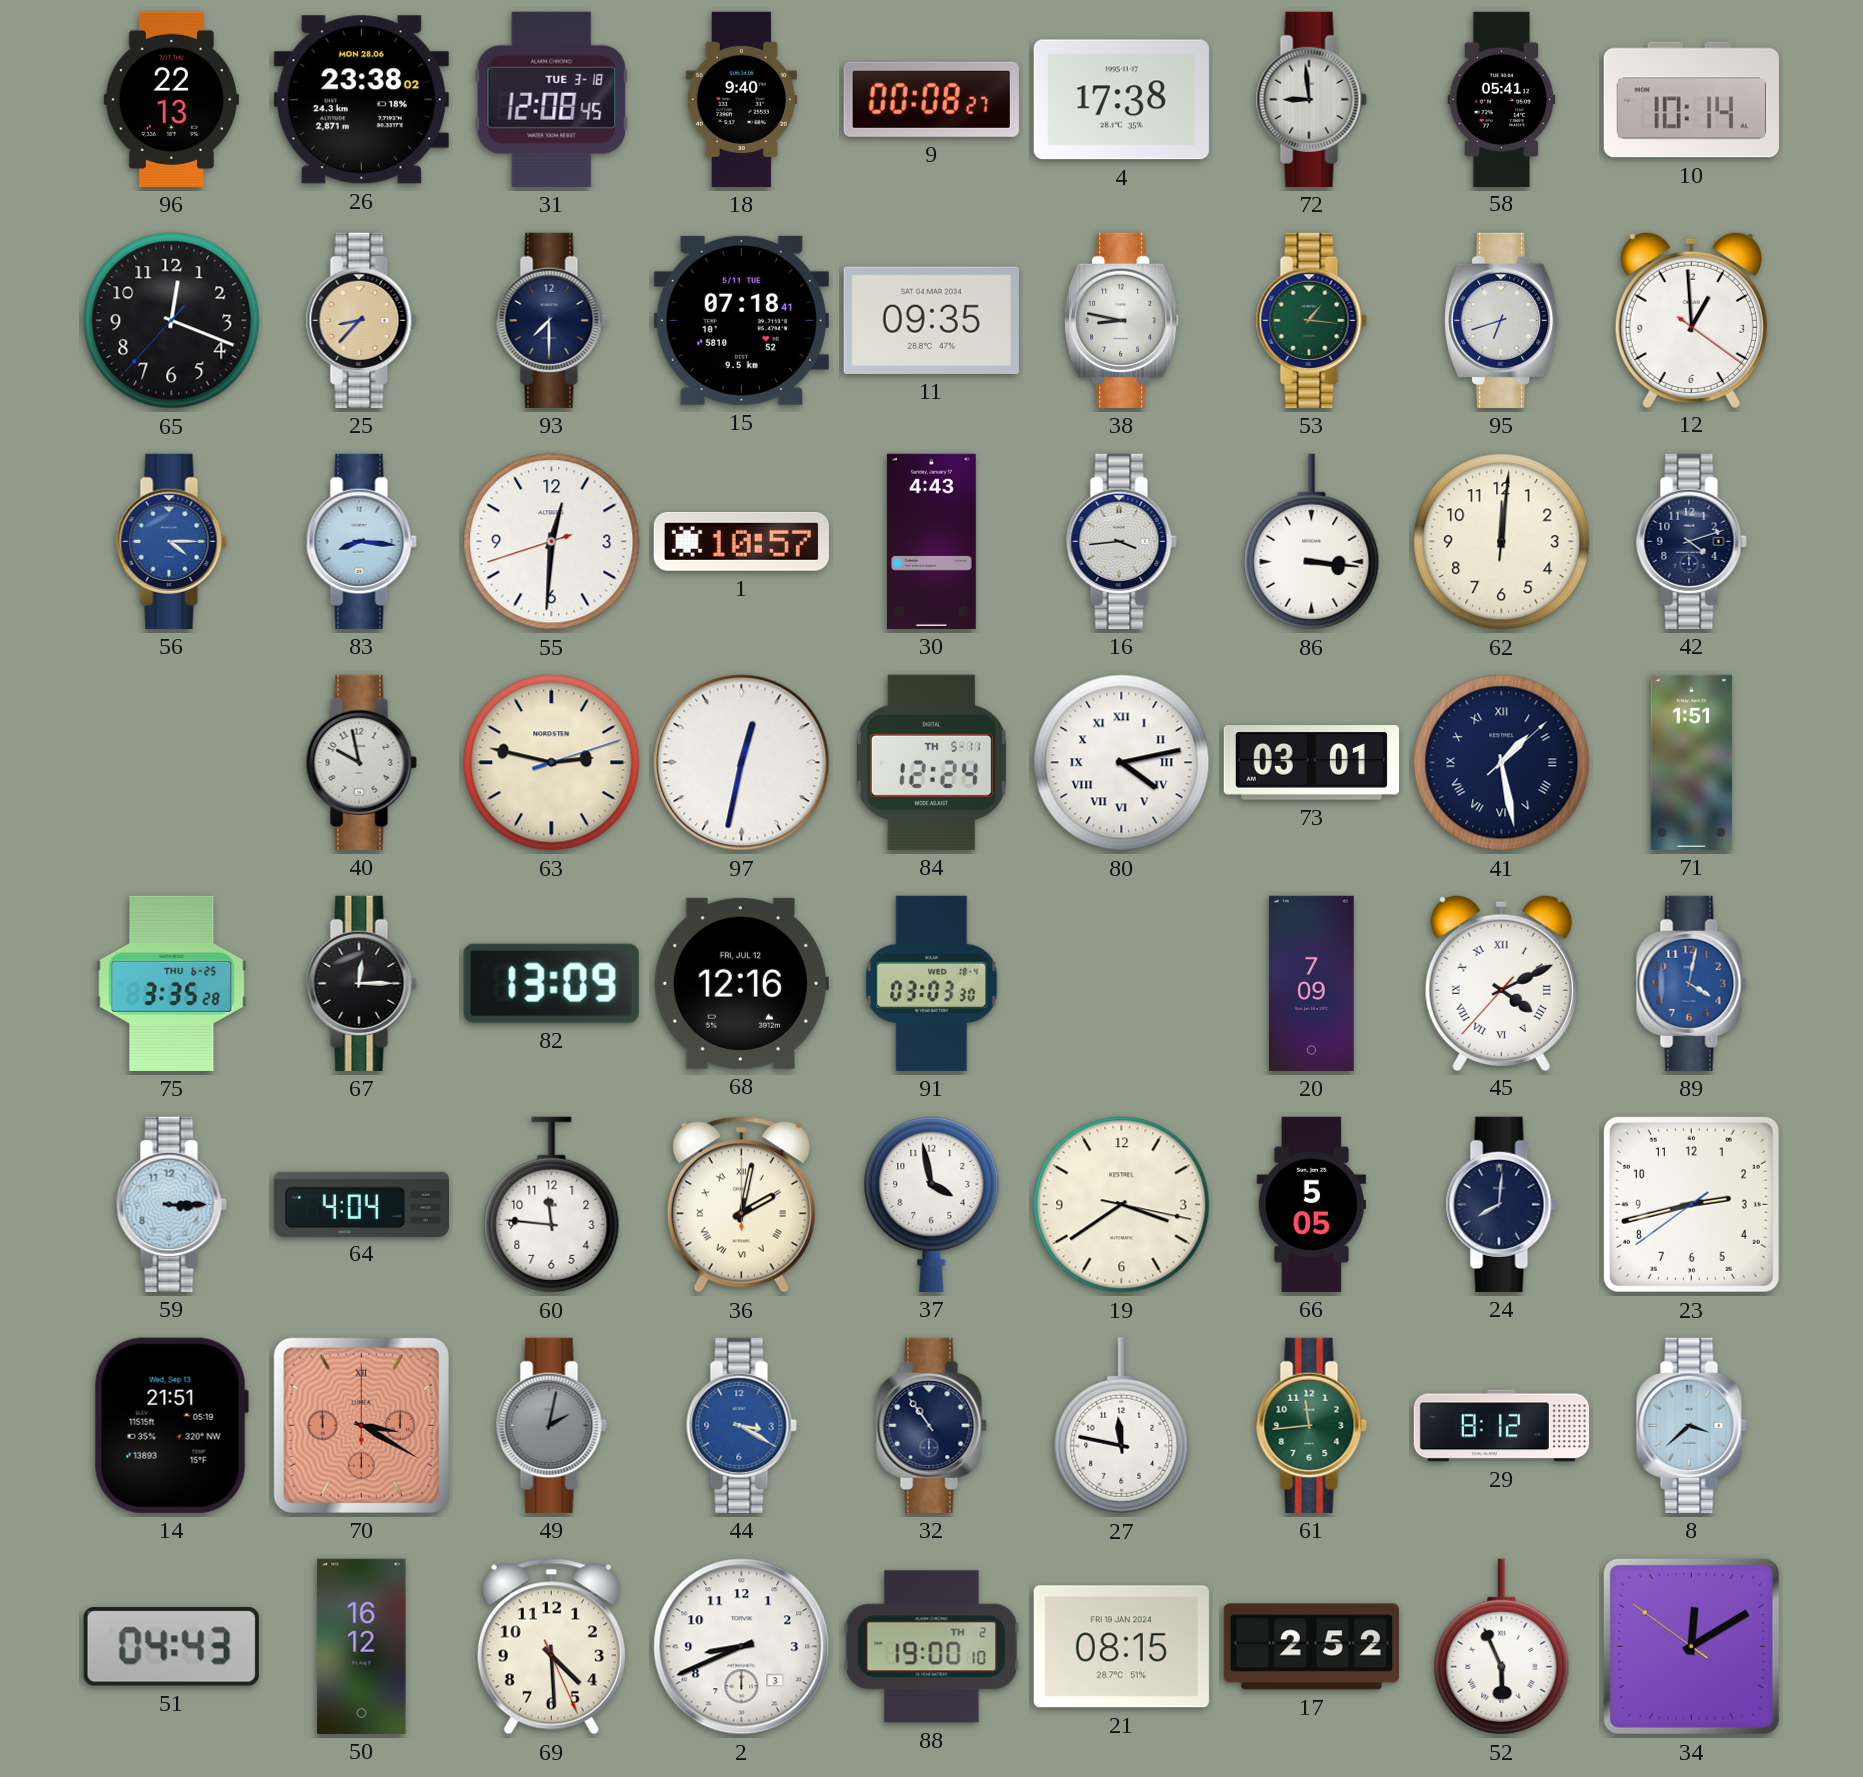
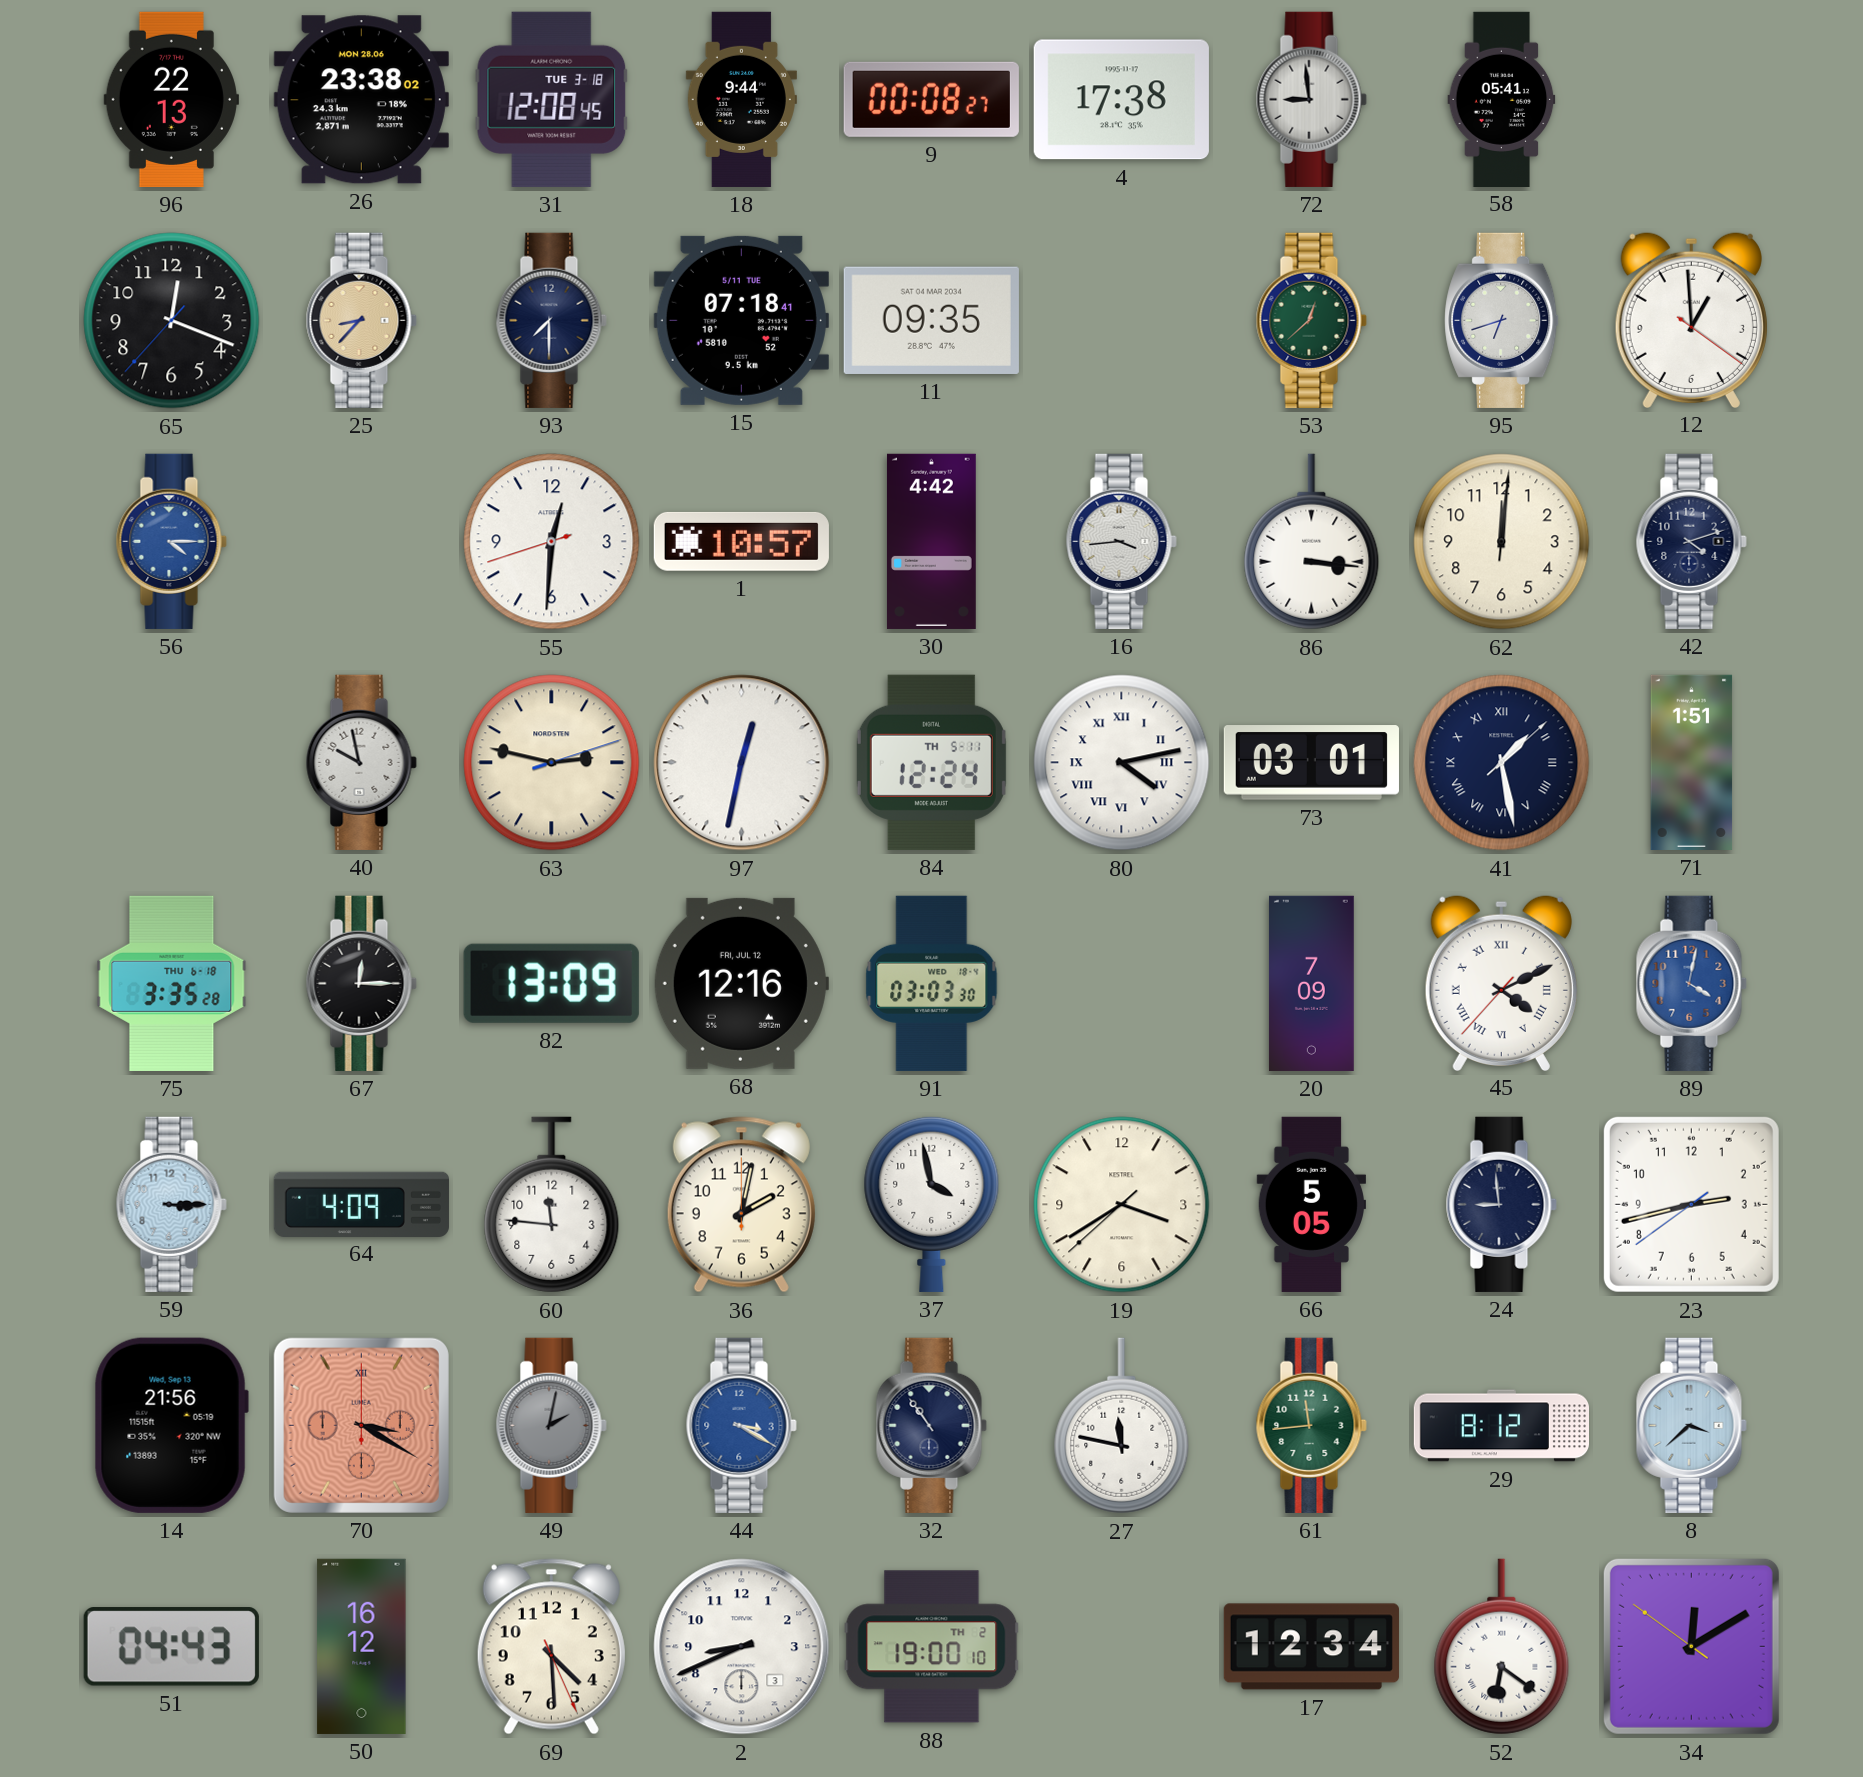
18: 9:40 -> 9:44
10: 10:14 -> none
38: 8:47 -> none
53: 1:16 -> 12:38
83: 8:16 -> none
30: 4:43 -> 4:42
75 date: THU 6-25 -> THU 6-18
64: 4:04 -> 4:09
36 numerals: Roman -> Arabic
19: 3:39:17 -> 3:39:38
24: 8:01 -> 8:59
14: 21:51 -> 21:56
21: 08:15 -> none
17: 2:52 -> 12:34
52: 5:56 -> 6:21
